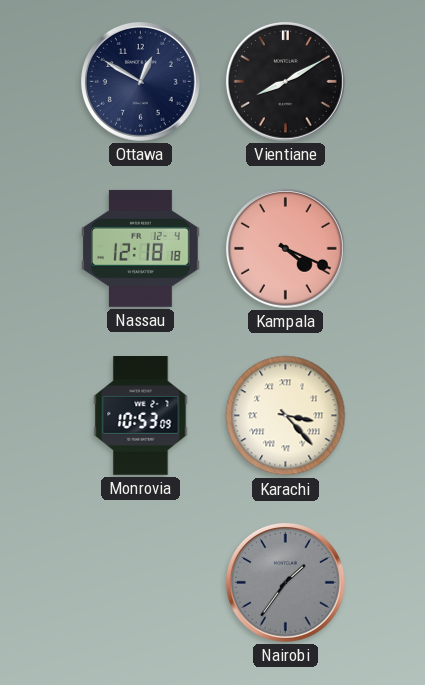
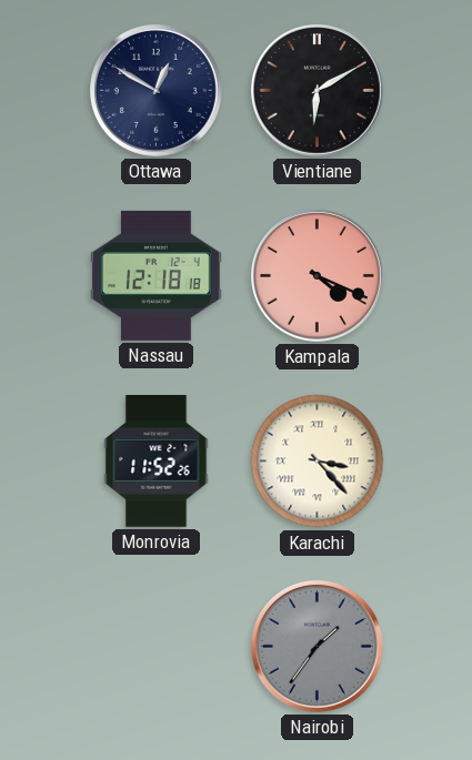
Vientiane: 8:10 -> 6:10
Monrovia: 10:53 -> 11:52
